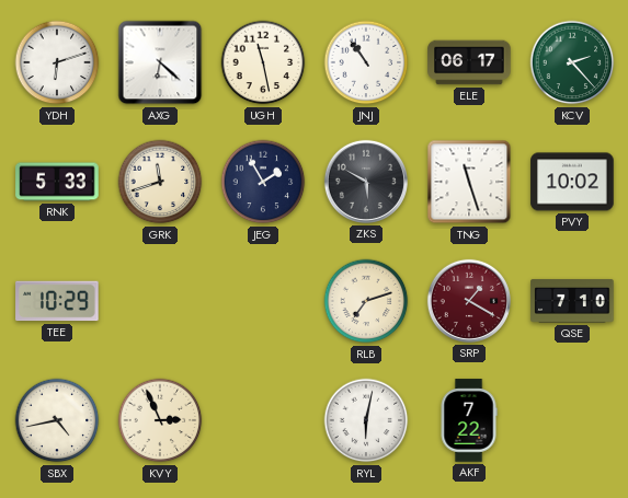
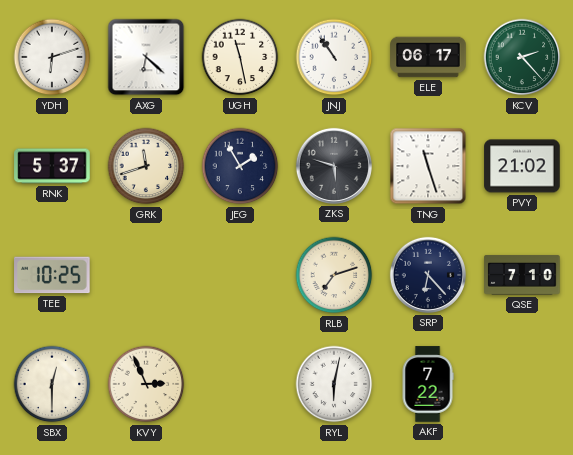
RNK: 5:33 -> 5:37
ZKS: 5:50 -> 5:48
PVY: 10:02 -> 21:02
TEE: 10:29 -> 10:25
SRP: 1:20 -> 6:23
SRP dial: burgundy -> navy
SBX: 4:43 -> 12:30
